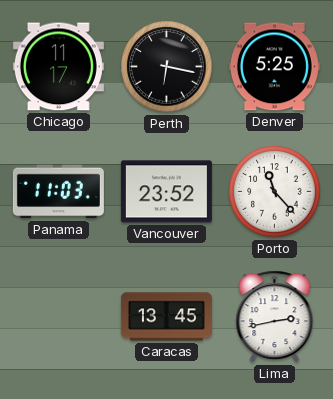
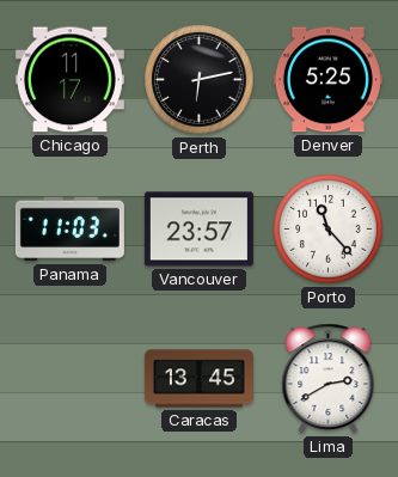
Perth: 6:17 -> 6:13
Vancouver: 23:52 -> 23:57
Lima: 2:43 -> 2:40
